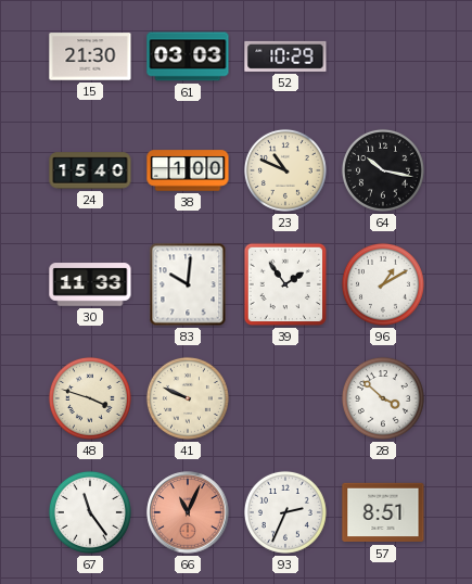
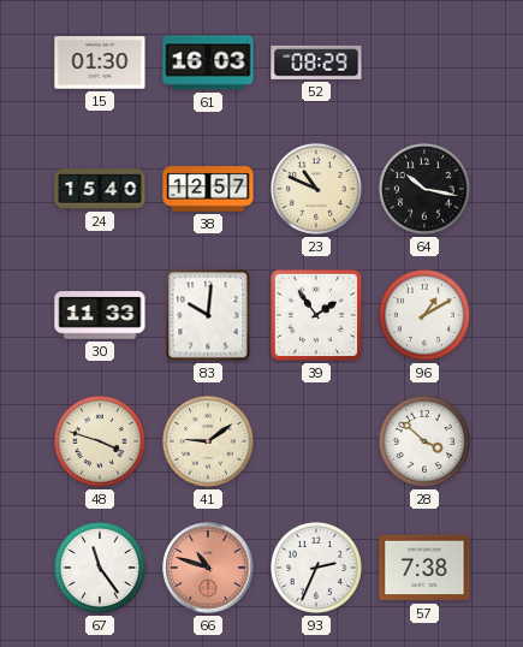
15: 21:30 -> 01:30
61: 03:03 -> 16:03
52: 10:29 -> 08:29
38: 1:00 -> 12:57
41: 9:49 -> 9:09
66: 11:04 -> 10:48
57: 8:51 -> 7:38
